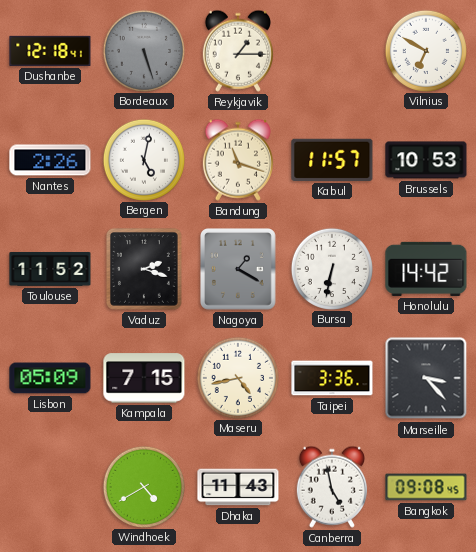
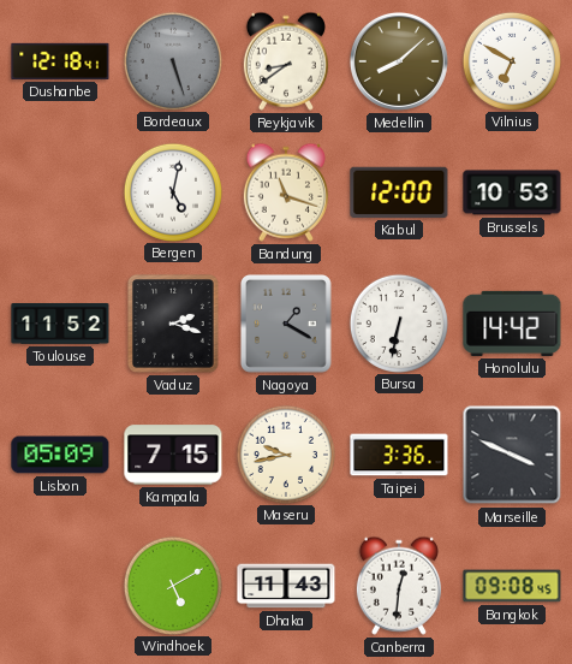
Reykjavik: 1:15 -> 8:39
Medellin: none -> 8:08
Nantes: 2:26 -> none
Kabul: 11:57 -> 12:00
Maseru: 4:43 -> 9:43
Marseille: 3:23 -> 3:49
Windhoek: 4:40 -> 5:10
Canberra: 4:58 -> 12:31
